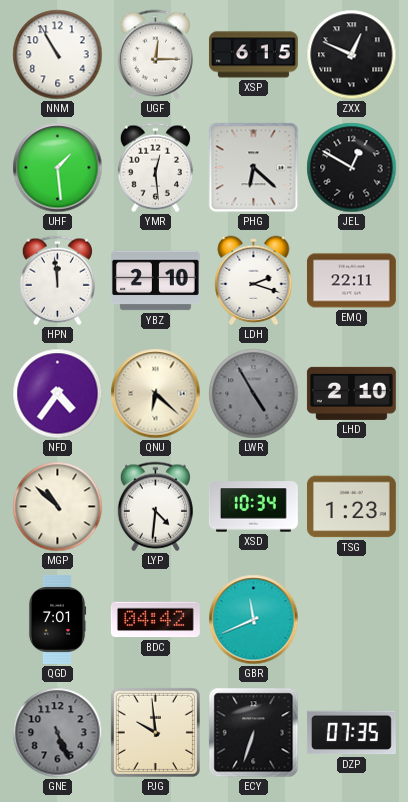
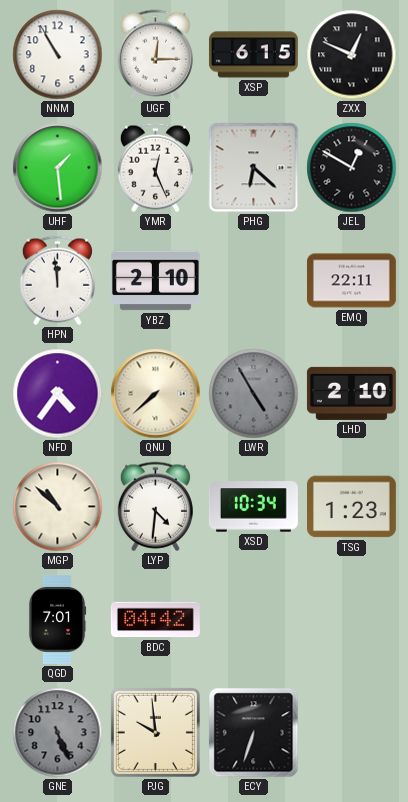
YMR: 12:29 -> 12:26
LDH: 2:18 -> none
QNU: 6:22 -> 7:38
GBR: 11:41 -> none
DZP: 07:35 -> none
